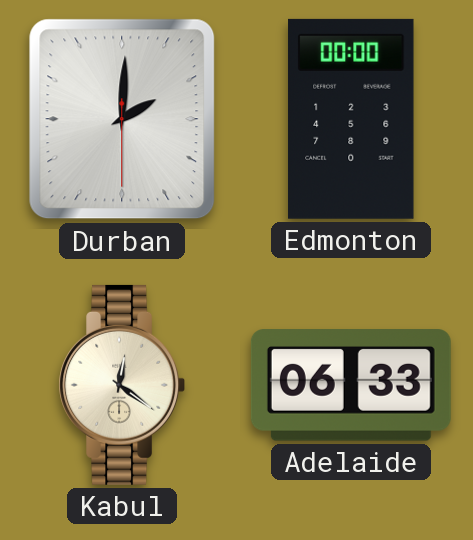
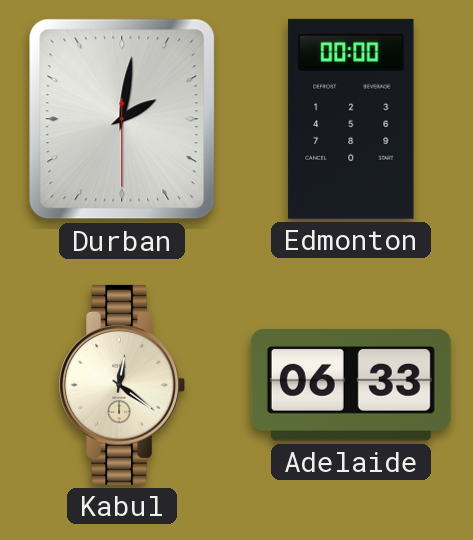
Durban: 2:00 -> 2:01
